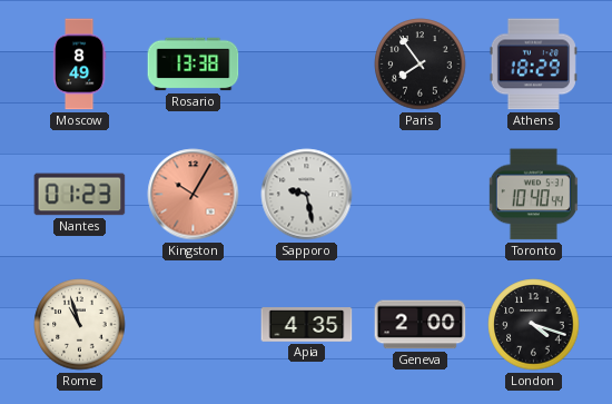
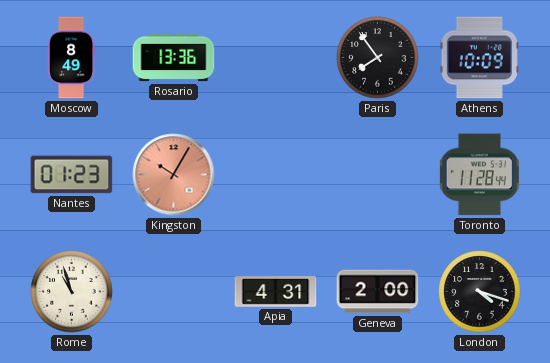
Rosario: 13:38 -> 13:36
Athens: 18:29 -> 10:09
Sapporo: 9:28 -> none
Toronto: 10:40 -> 11:28
Apia: 4:35 -> 4:31
